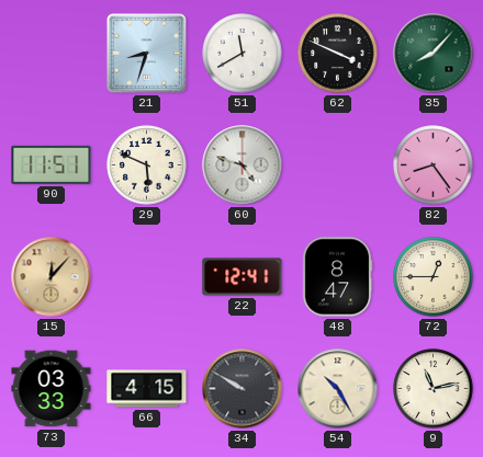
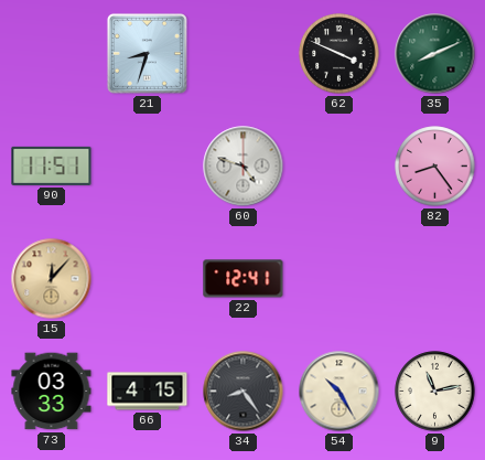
51: 11:40 -> none
35: 8:07 -> 8:11
29: 5:49 -> none
48: 8:47 -> none
72: 12:45 -> none
34: 9:50 -> 8:24
